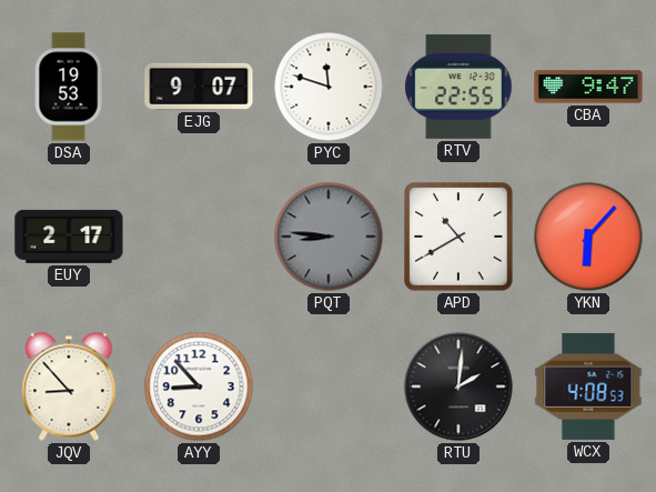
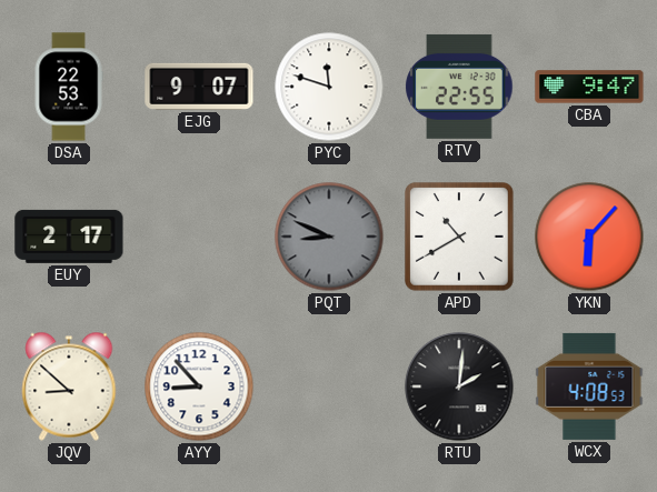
DSA: 19:53 -> 22:53
PQT: 8:46 -> 8:49
JQV: 8:53 -> 8:52
